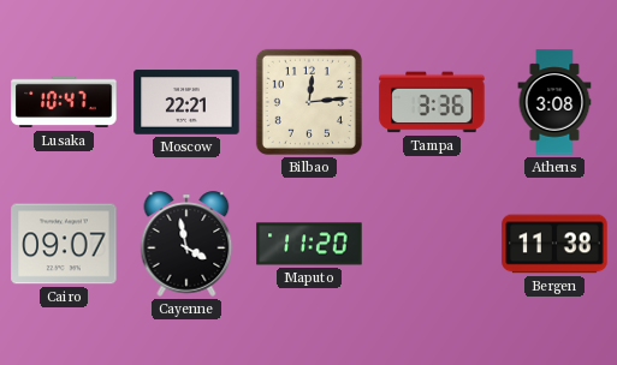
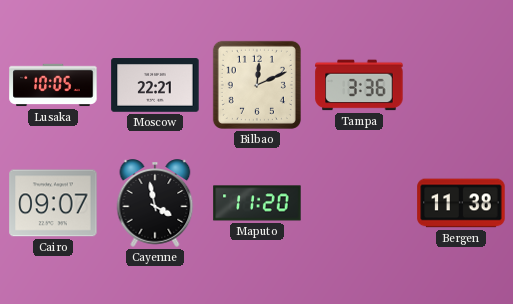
Lusaka: 10:47 -> 10:05
Bilbao: 12:14 -> 12:11
Athens: 3:08 -> none
